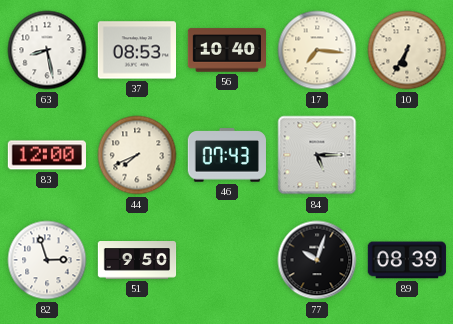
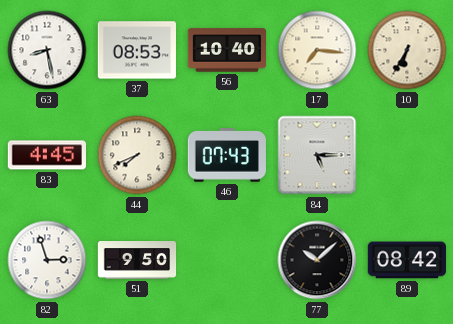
83: 12:00 -> 4:45
77: 10:03 -> 10:08
89: 08:39 -> 08:42
